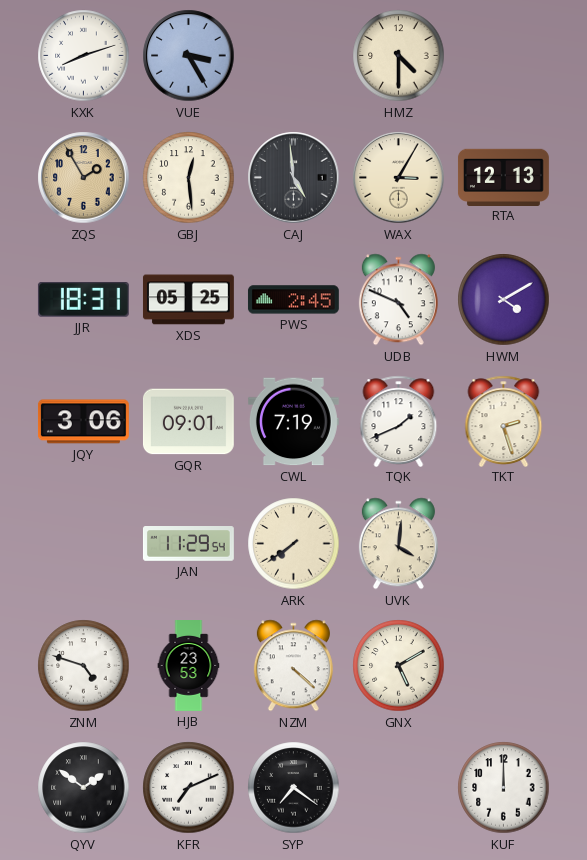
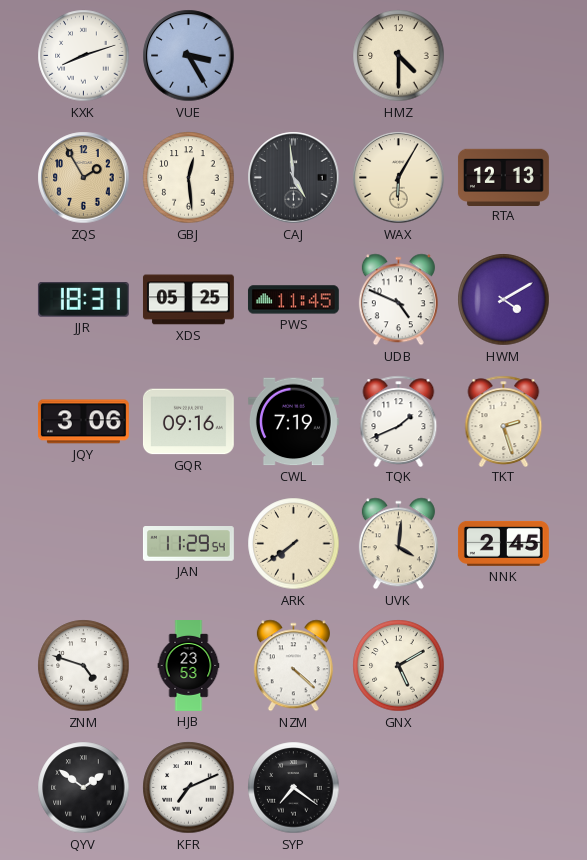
WAX: 3:05 -> 6:05
PWS: 2:45 -> 11:45
GQR: 09:01 -> 09:16
NNK: none -> 2:45
KUF: 12:00 -> none
